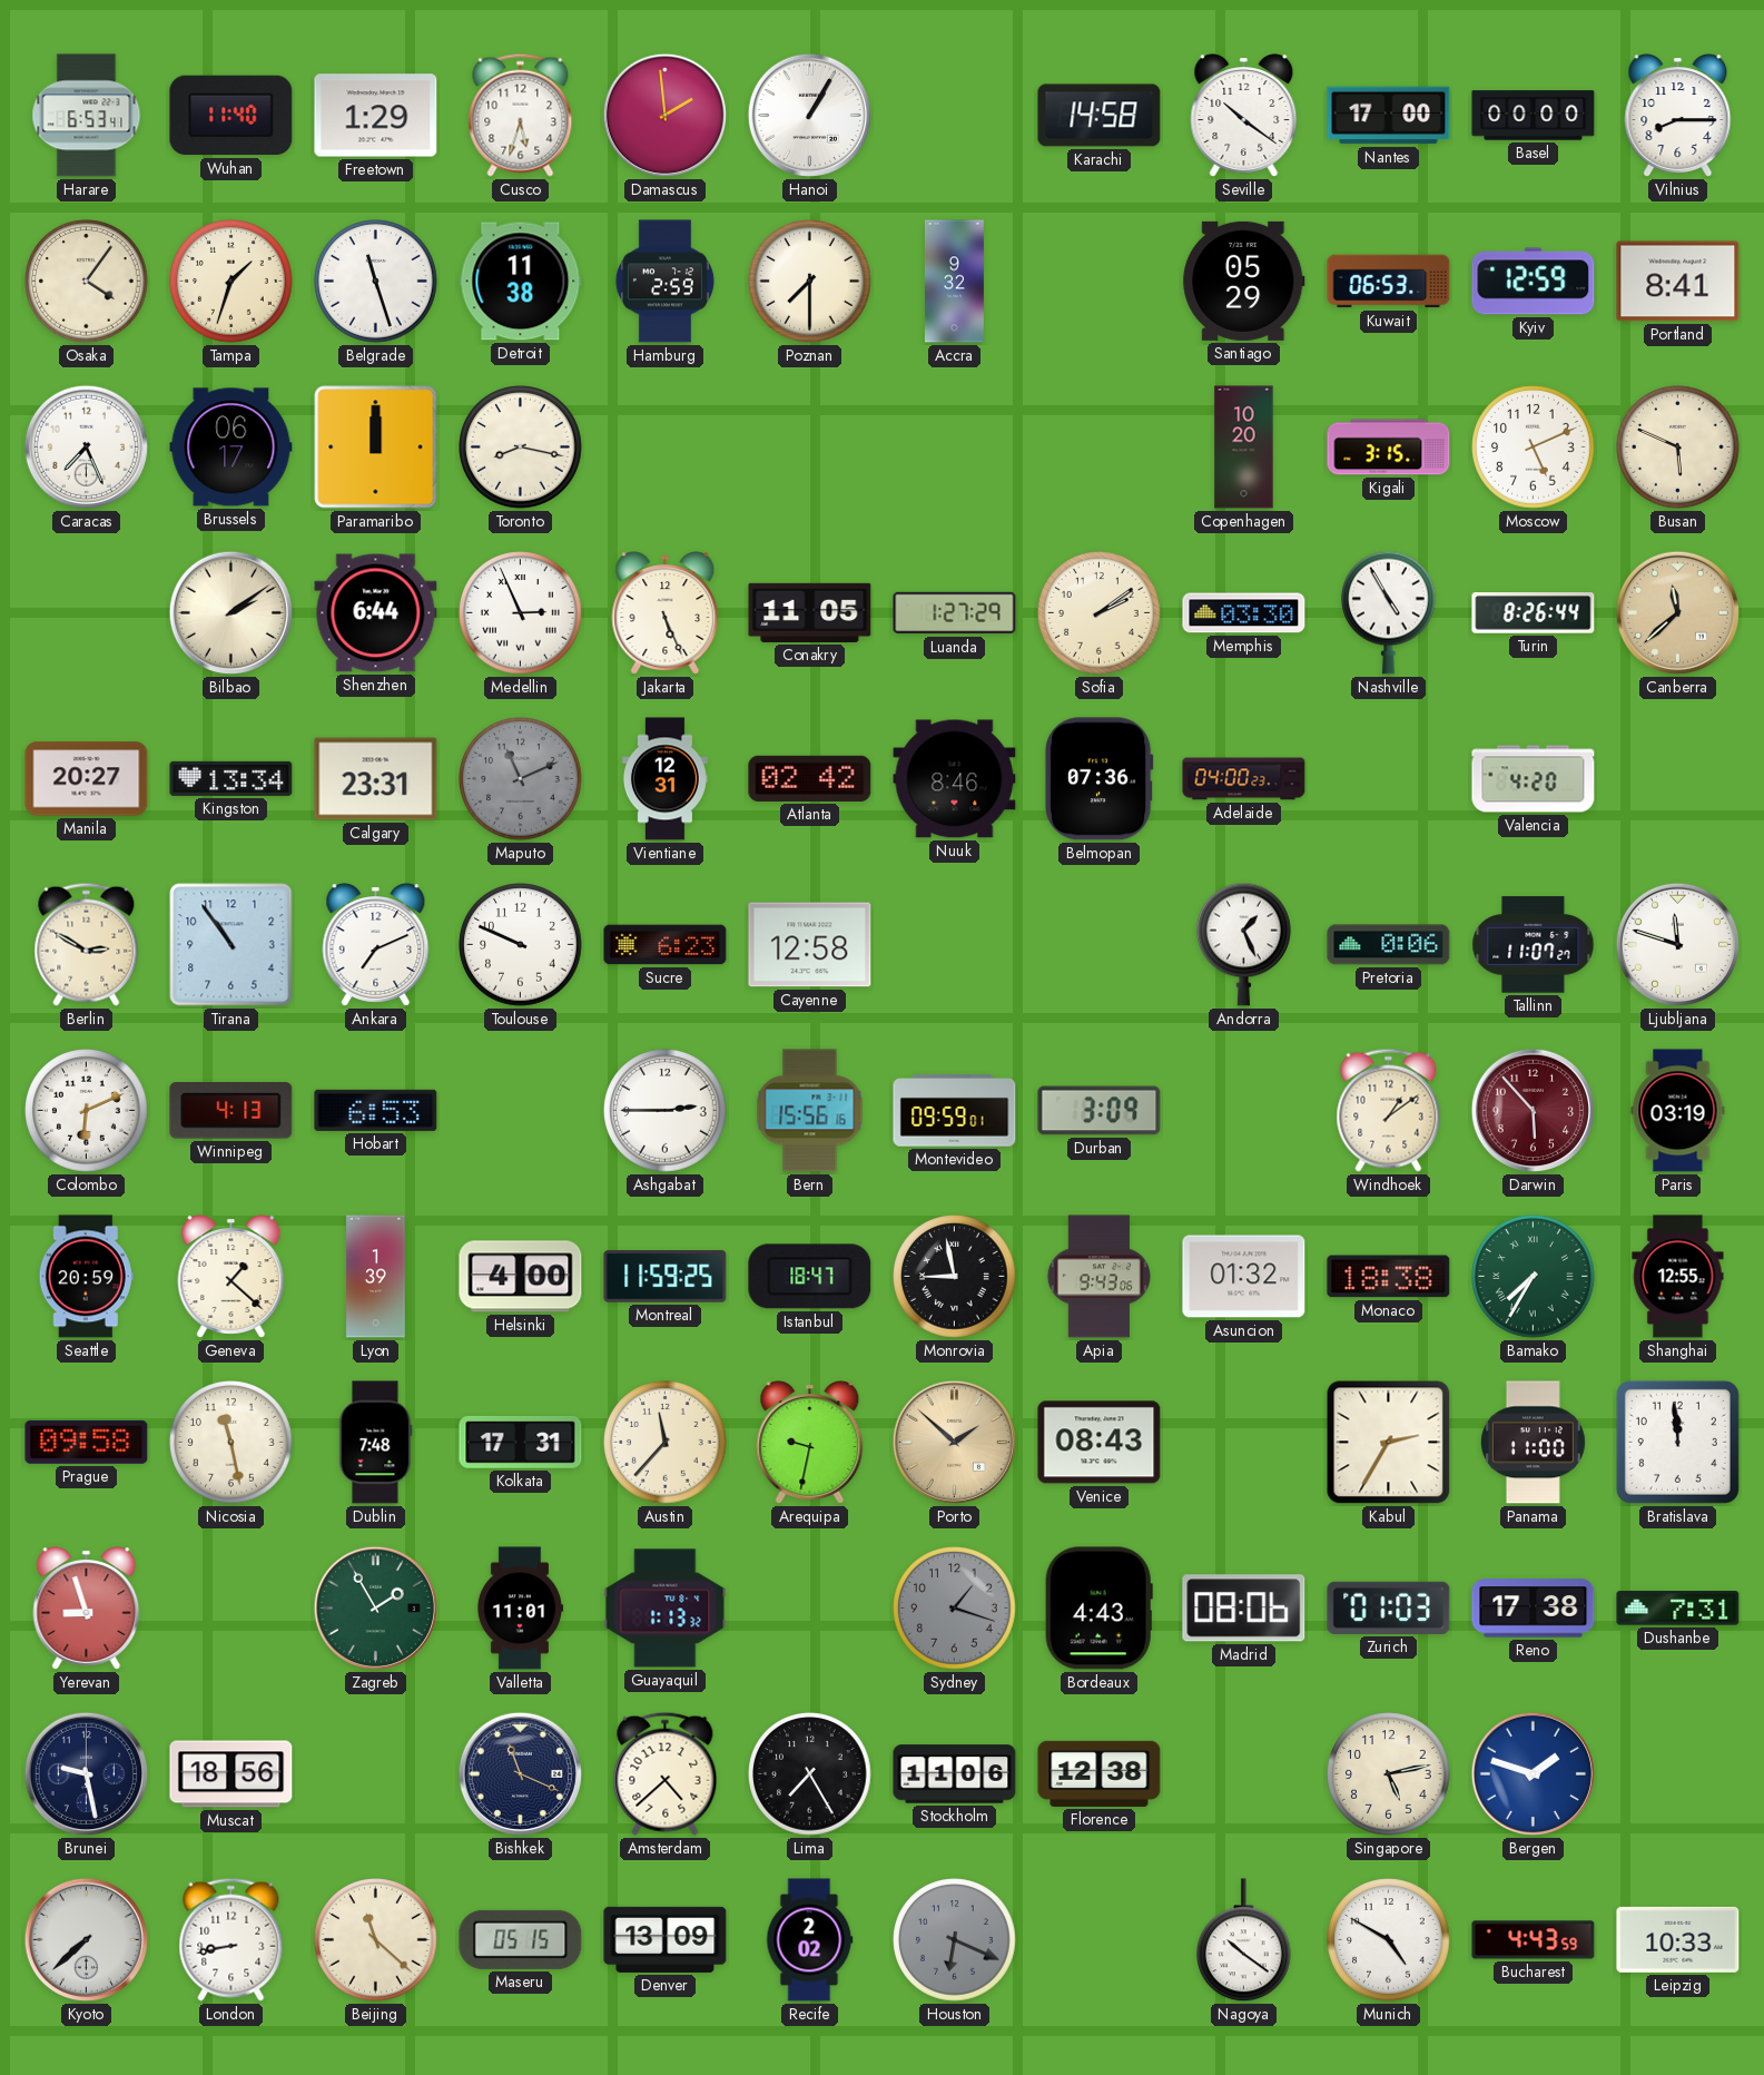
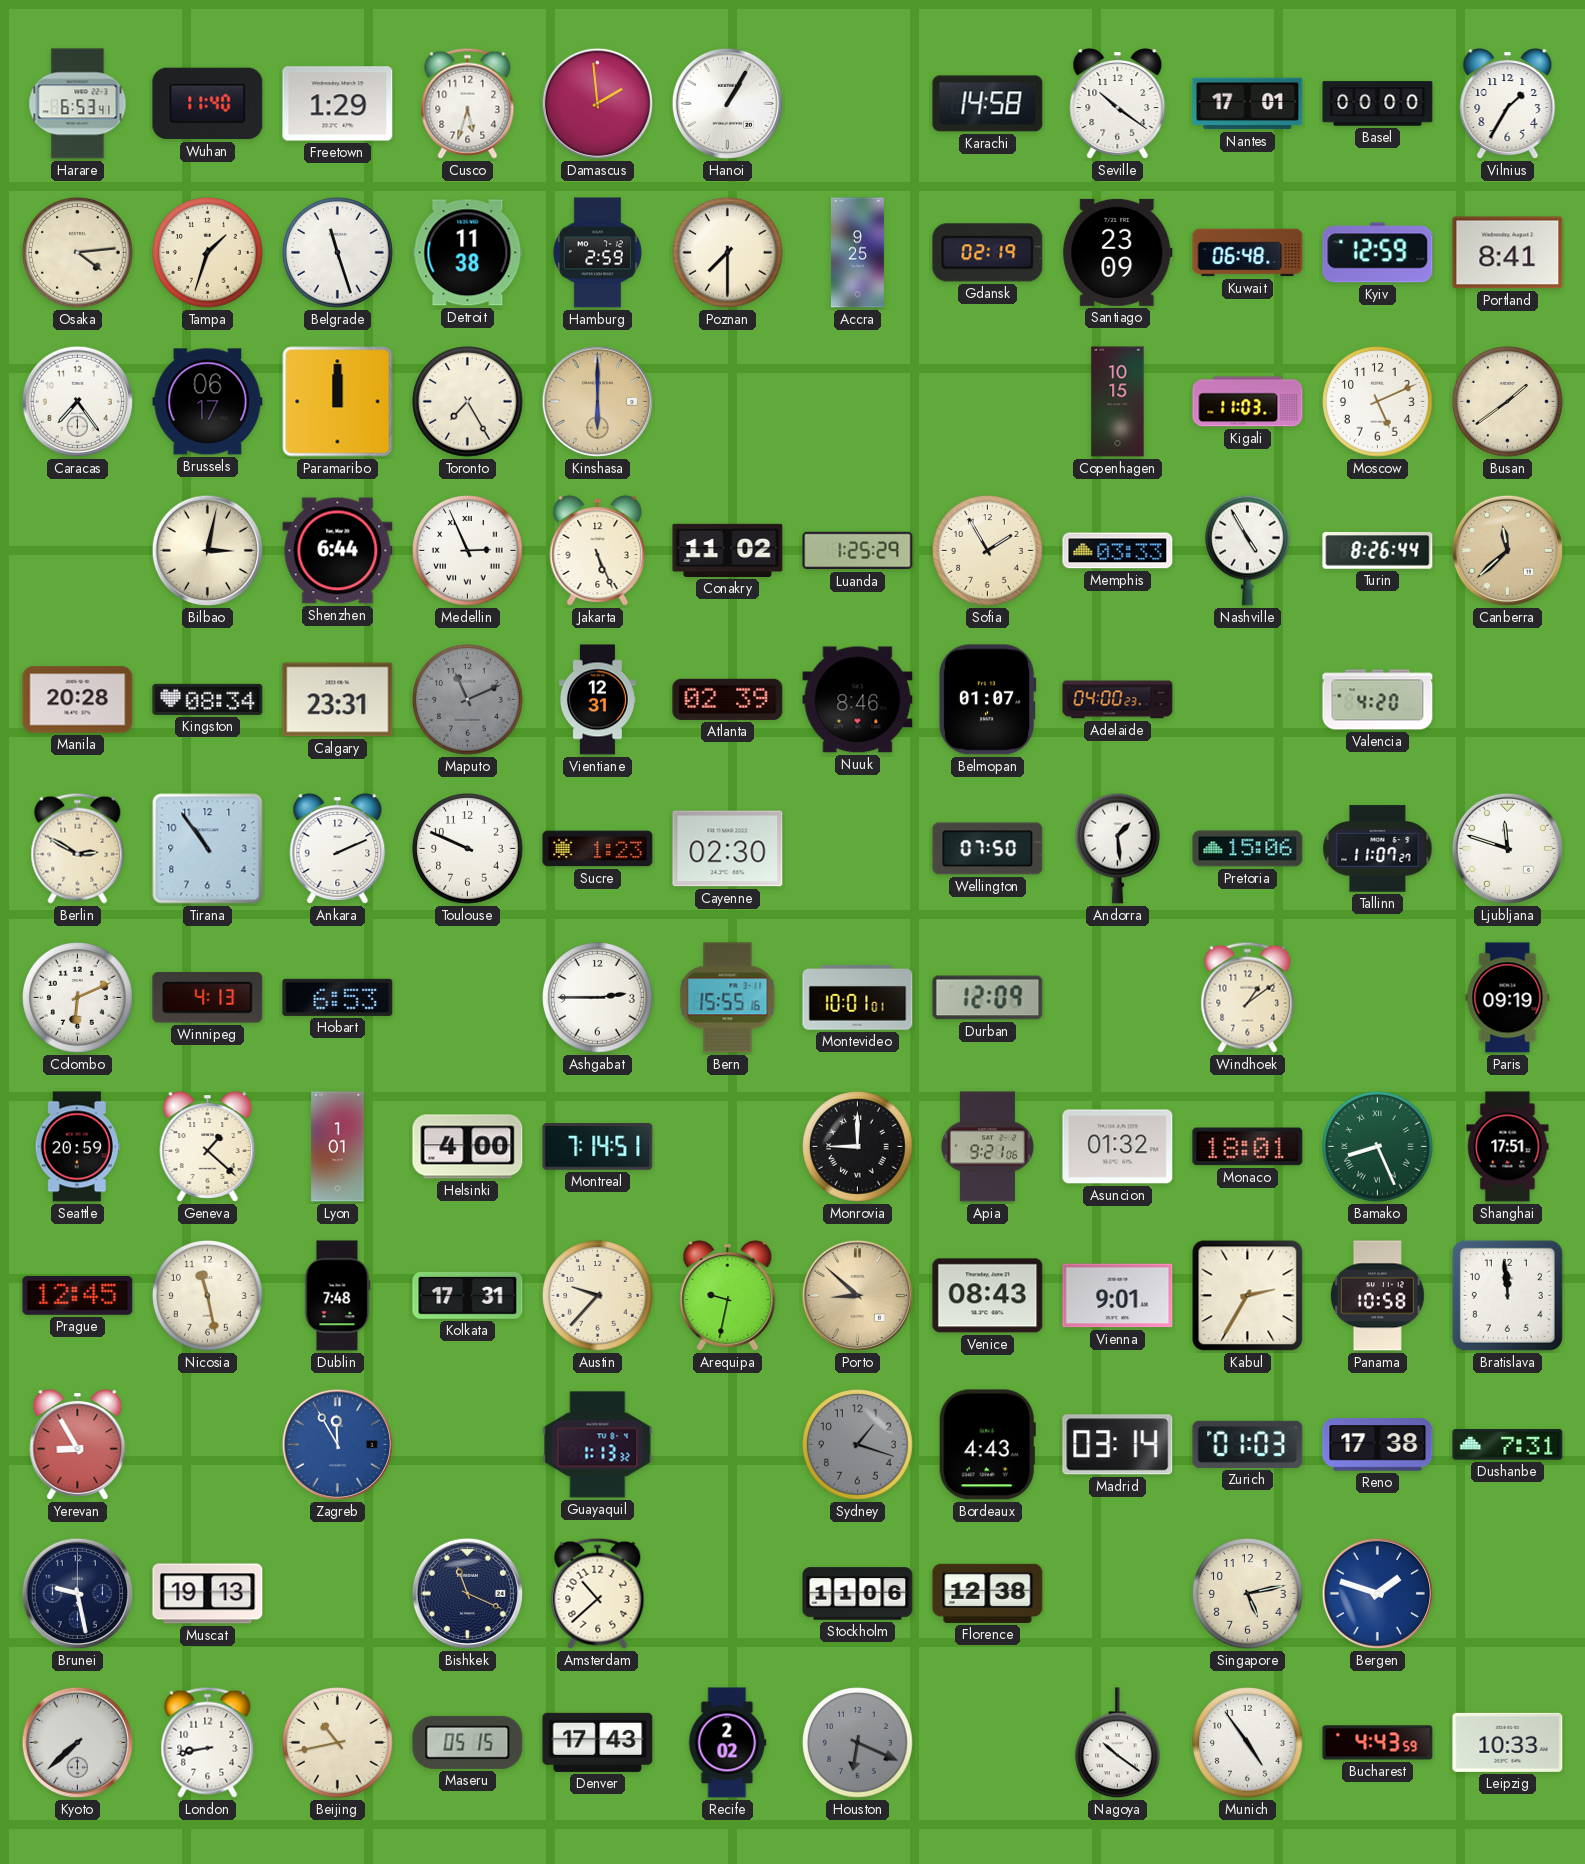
Nantes: 17:00 -> 17:01
Vilnius: 8:15 -> 1:35
Osaka: 4:06 -> 4:14
Accra: 9:32 -> 9:25
Gdansk: none -> 02:19
Santiago: 05:29 -> 23:09
Kuwait: 06:53 -> 06:48
Caracas: 7:26 -> 7:24
Toronto: 8:17 -> 7:25
Kinshasa: none -> 6:00
Copenhagen: 10:20 -> 10:15
Kigali: 3:15 -> 11:03
Busan: 5:49 -> 1:39
Bilbao: 2:09 -> 3:02
Conakry: 11:05 -> 11:02
Luanda: 1:27 -> 1:25
Sofia: 2:09 -> 1:55
Memphis: 03:30 -> 03:33
Manila: 20:27 -> 20:28
Kingston: 13:34 -> 08:34
Atlanta: 02:42 -> 02:39
Belmopan: 07:36 -> 01:07
Ankara: 7:11 -> 2:11
Sucre: 6:23 -> 1:23
Cayenne: 12:58 -> 02:30
Wellington: none -> 07:50
Andorra: 1:26 -> 1:29
Pretoria: 0:06 -> 15:06
Bern: 15:56 -> 15:55
Montevideo: 09:59 -> 10:01
Durban: 3:09 -> 12:09
Darwin: 5:53 -> none
Paris: 03:19 -> 09:19
Lyon: 1:39 -> 1:01
Montreal: 11:59 -> 7:14
Istanbul: 18:47 -> none
Monrovia: 8:58 -> 9:00
Apia: 9:43 -> 9:21
Monaco: 18:38 -> 18:01
Bamako: 7:35 -> 8:26
Shanghai: 12:55 -> 17:51
Prague: 09:58 -> 12:45
Austin: 11:37 -> 9:37
Porto: 1:52 -> 8:52
Vienna: none -> 9:01
Panama: 11:00 -> 10:58
Yerevan: 8:57 -> 8:55
Zagreb: 1:55 -> 11:55
Zagreb dial: green -> blue
Valletta: 11:01 -> none
Madrid: 08:06 -> 03:14
Muscat: 18:56 -> 19:13
Amsterdam: 4:38 -> 10:38
Lima: 7:25 -> none
Beijing: 11:22 -> 10:43
Denver: 13:09 -> 17:43
Munich: 4:50 -> 4:54
